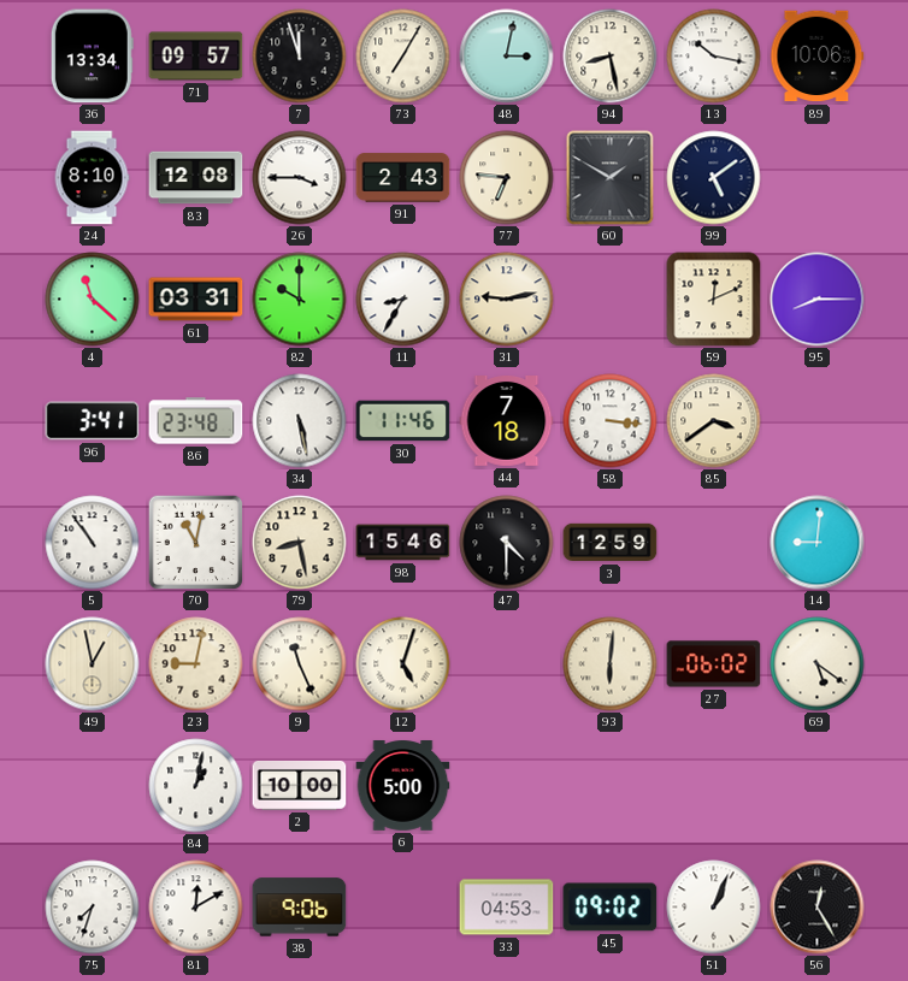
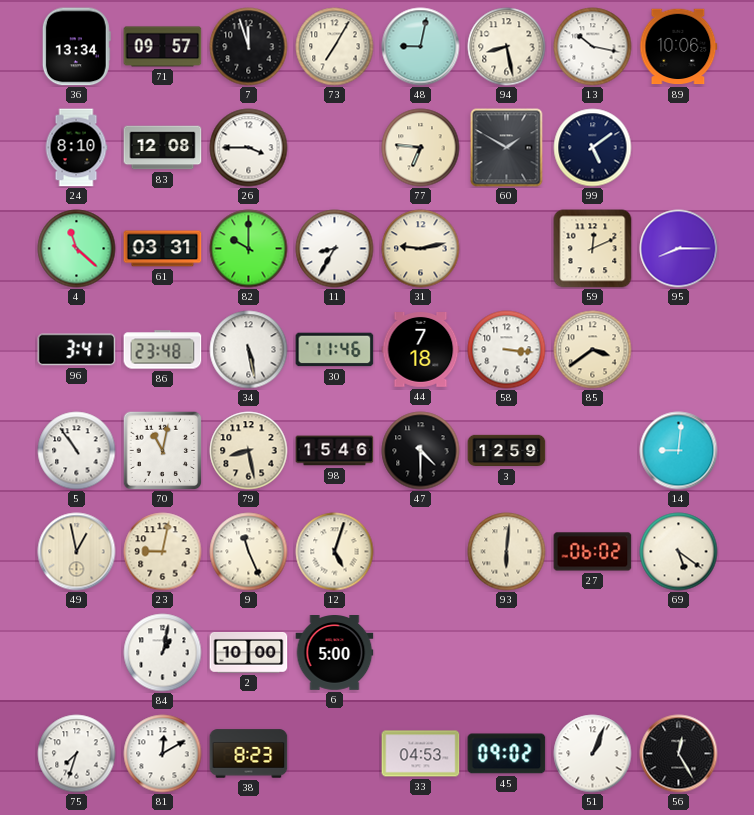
48: 3:02 -> 9:02
91: 2:43 -> none
38: 9:06 -> 8:23
